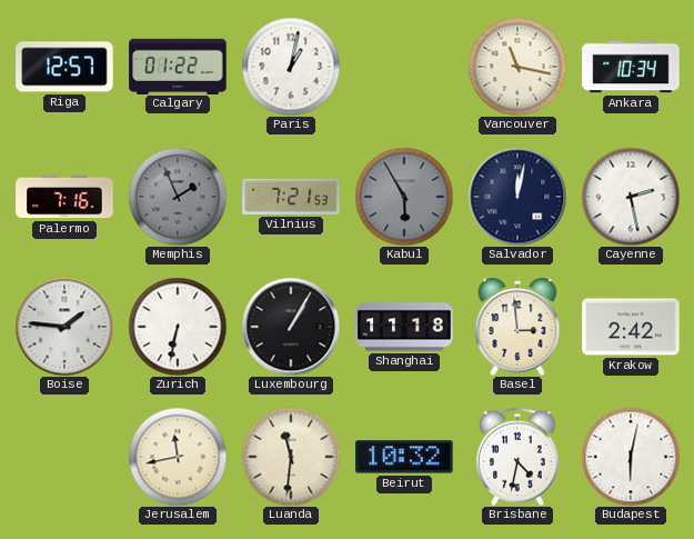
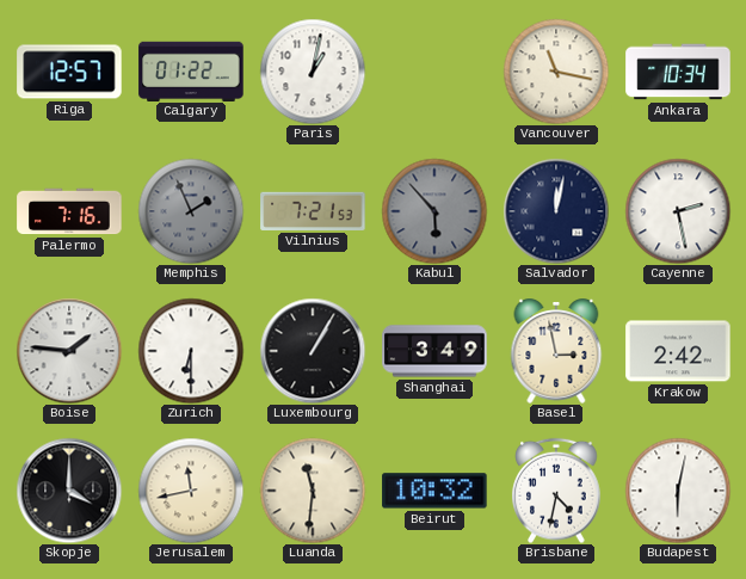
Kabul: 5:55 -> 5:53
Zurich: 6:32 -> 6:30
Shanghai: 11:18 -> 3:49
Basel: 2:59 -> 2:58
Skopje: none -> 4:00
